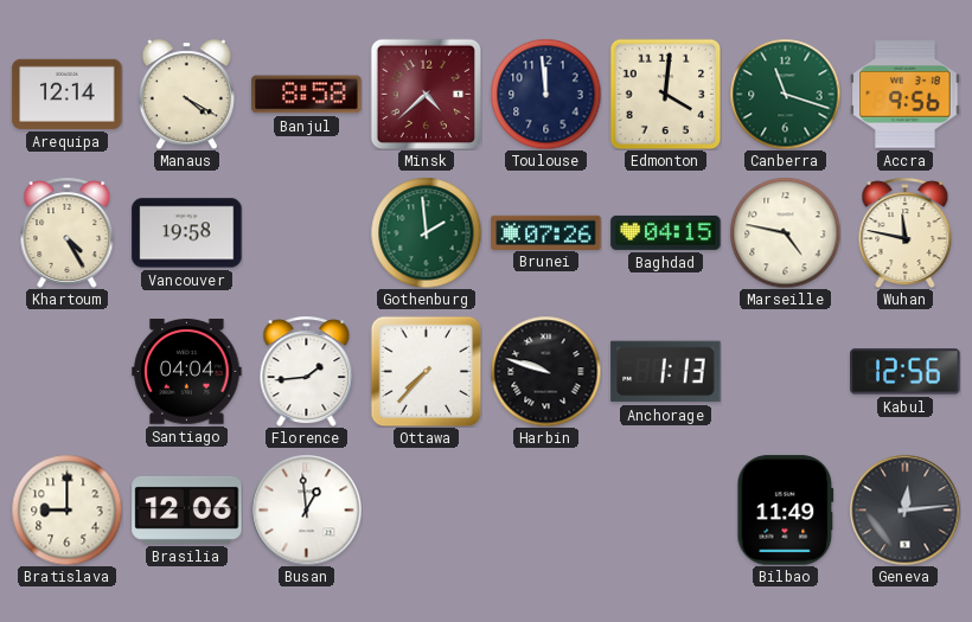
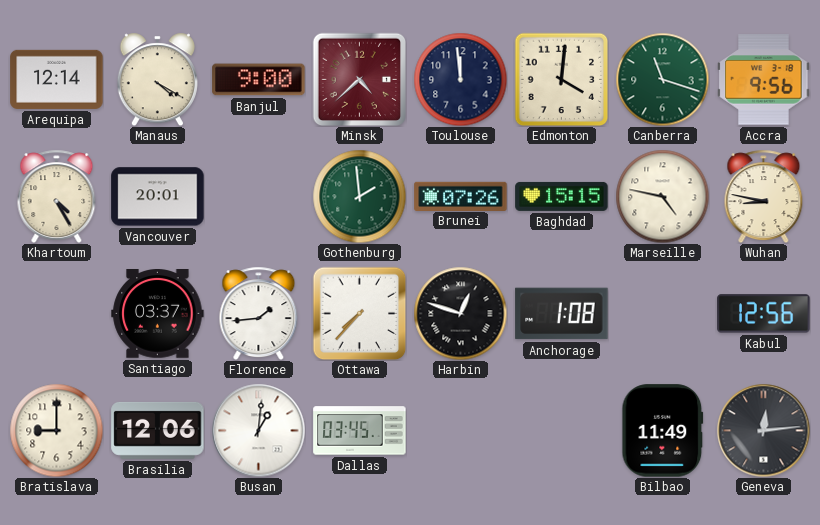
Banjul: 8:58 -> 9:00
Vancouver: 19:58 -> 20:01
Baghdad: 04:15 -> 15:15
Wuhan: 11:47 -> 8:47
Santiago: 04:04 -> 03:37
Harbin: 9:48 -> 12:48
Anchorage: 1:13 -> 1:08
Busan: 12:59 -> 1:01
Dallas: none -> 03:45
